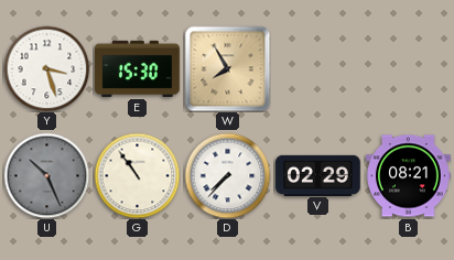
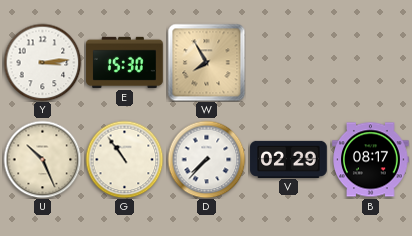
Y: 3:27 -> 3:14
U dial: grey -> cream
B: 08:21 -> 08:17
